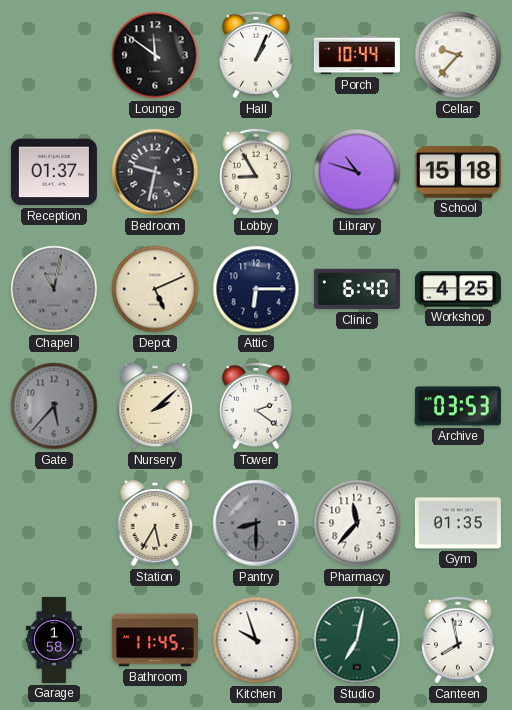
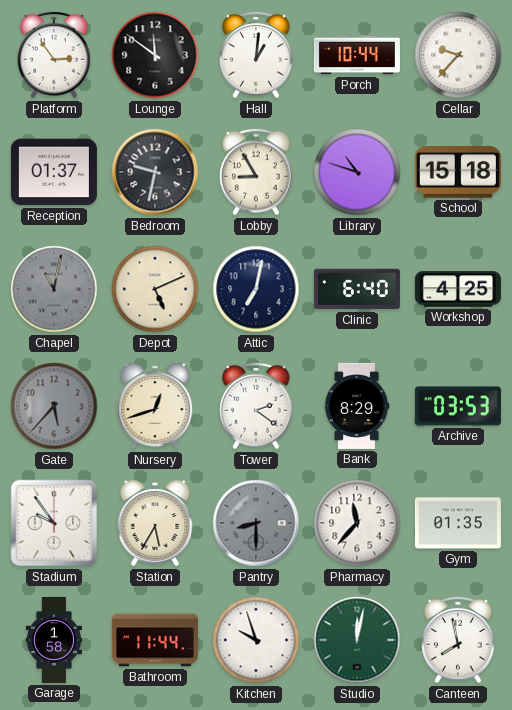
Platform: none -> 2:54
Hall: 1:04 -> 1:01
Attic: 6:15 -> 7:02
Nursery: 2:08 -> 12:42
Bank: none -> 8:29
Stadium: none -> 9:54
Bathroom: 11:45 -> 11:44
Studio: 7:02 -> 12:02
